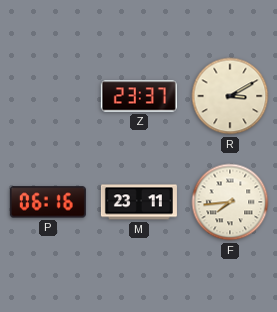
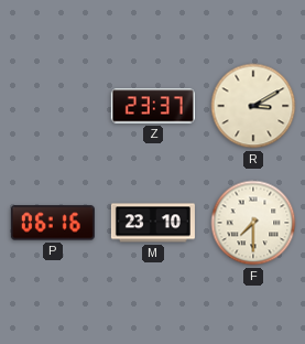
M: 23:11 -> 23:10
F: 7:44 -> 7:30
